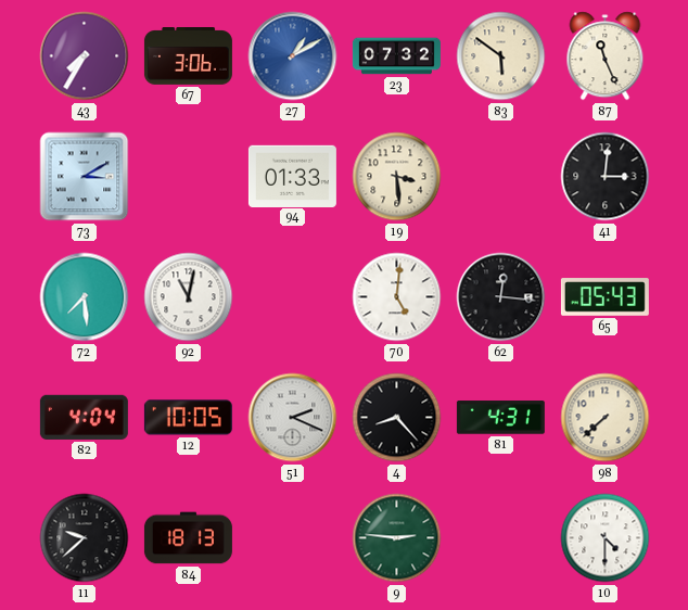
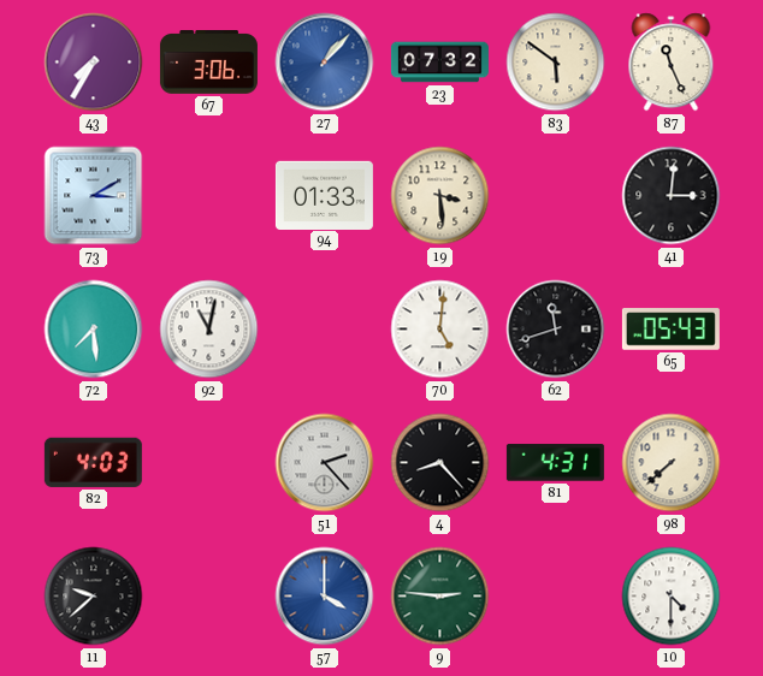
27: 1:10 -> 1:07
62: 12:16 -> 11:42
82: 4:04 -> 4:03
12: 10:05 -> none
51: 2:19 -> 2:23
84: 18:13 -> none
57: none -> 4:00
